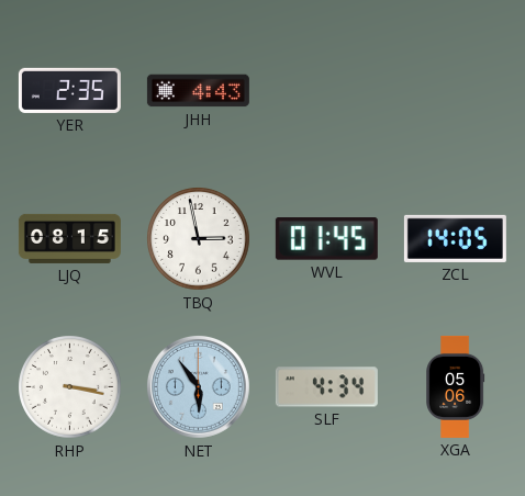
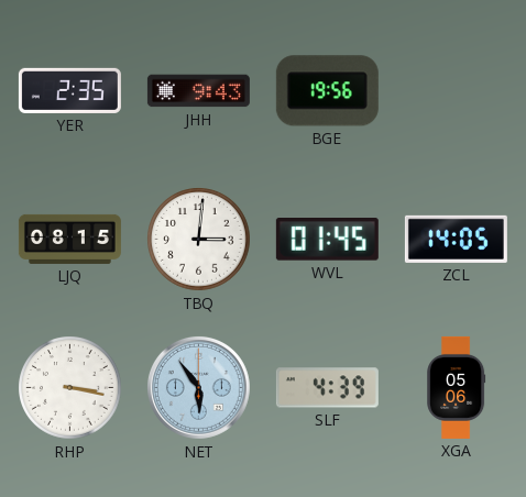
JHH: 4:43 -> 9:43
BGE: none -> 19:56
TBQ: 2:58 -> 3:01
SLF: 4:34 -> 4:39
